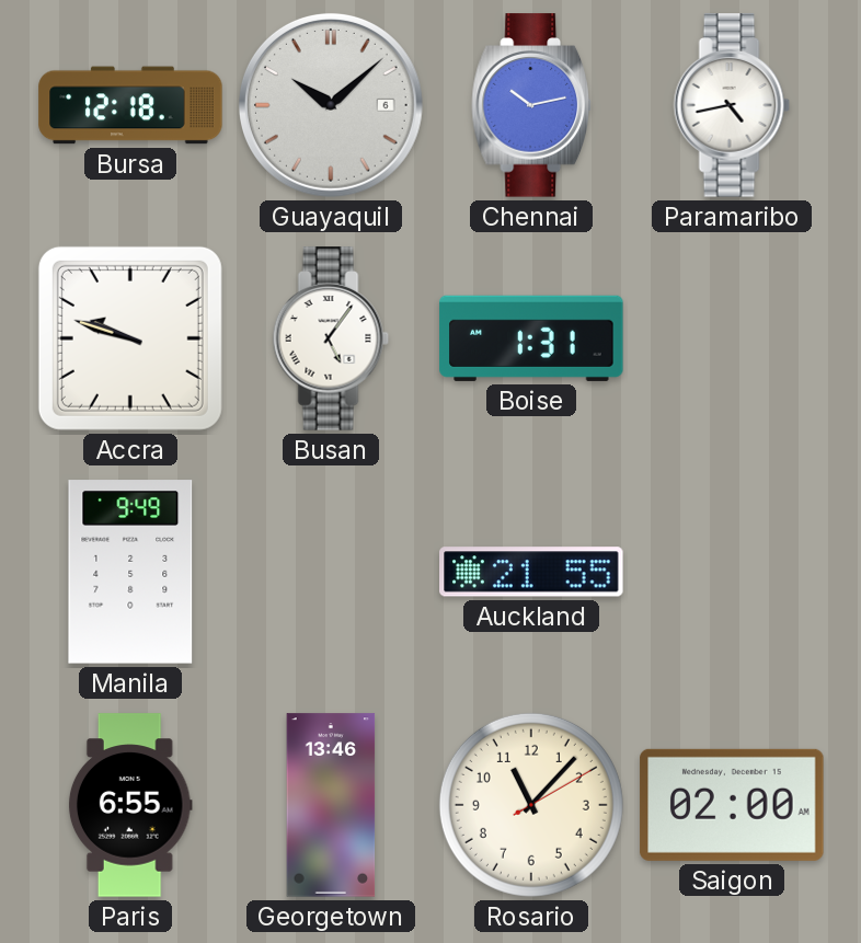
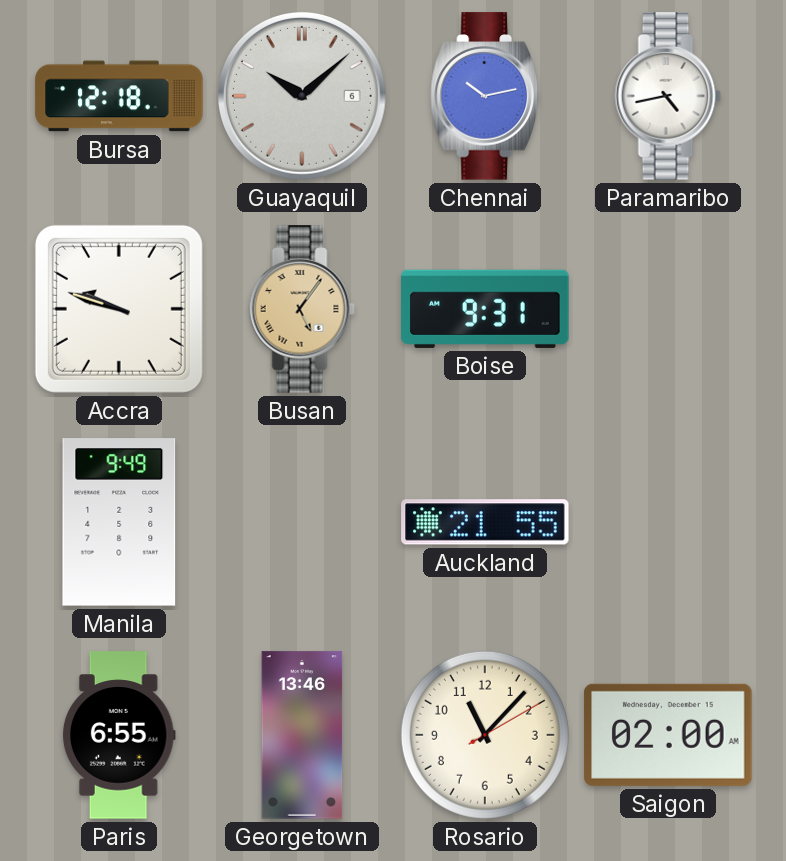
Busan dial: white -> champagne
Boise: 1:31 -> 9:31
